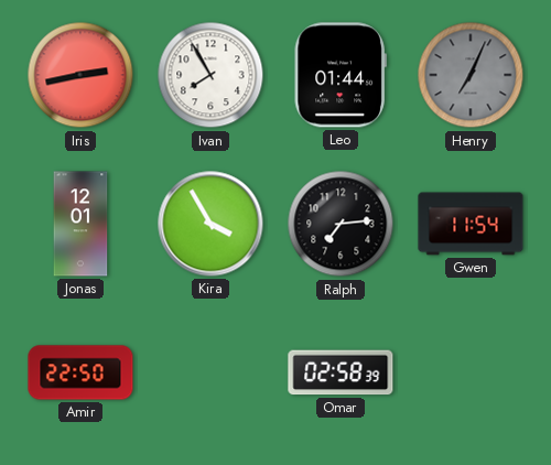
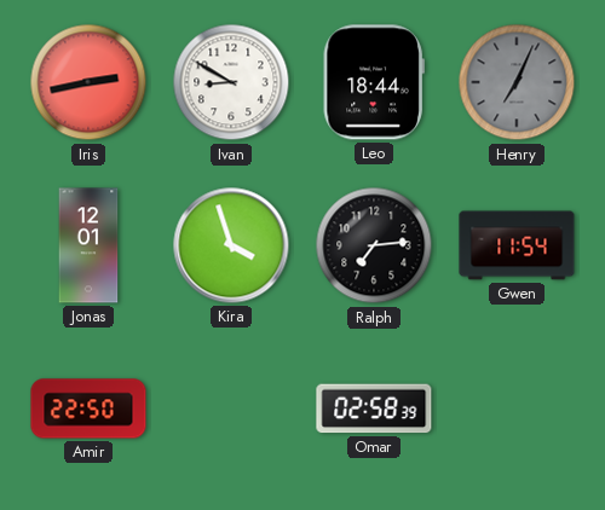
Ivan: 7:55 -> 8:50
Leo: 01:44 -> 18:44
Kira: 3:55 -> 3:57
